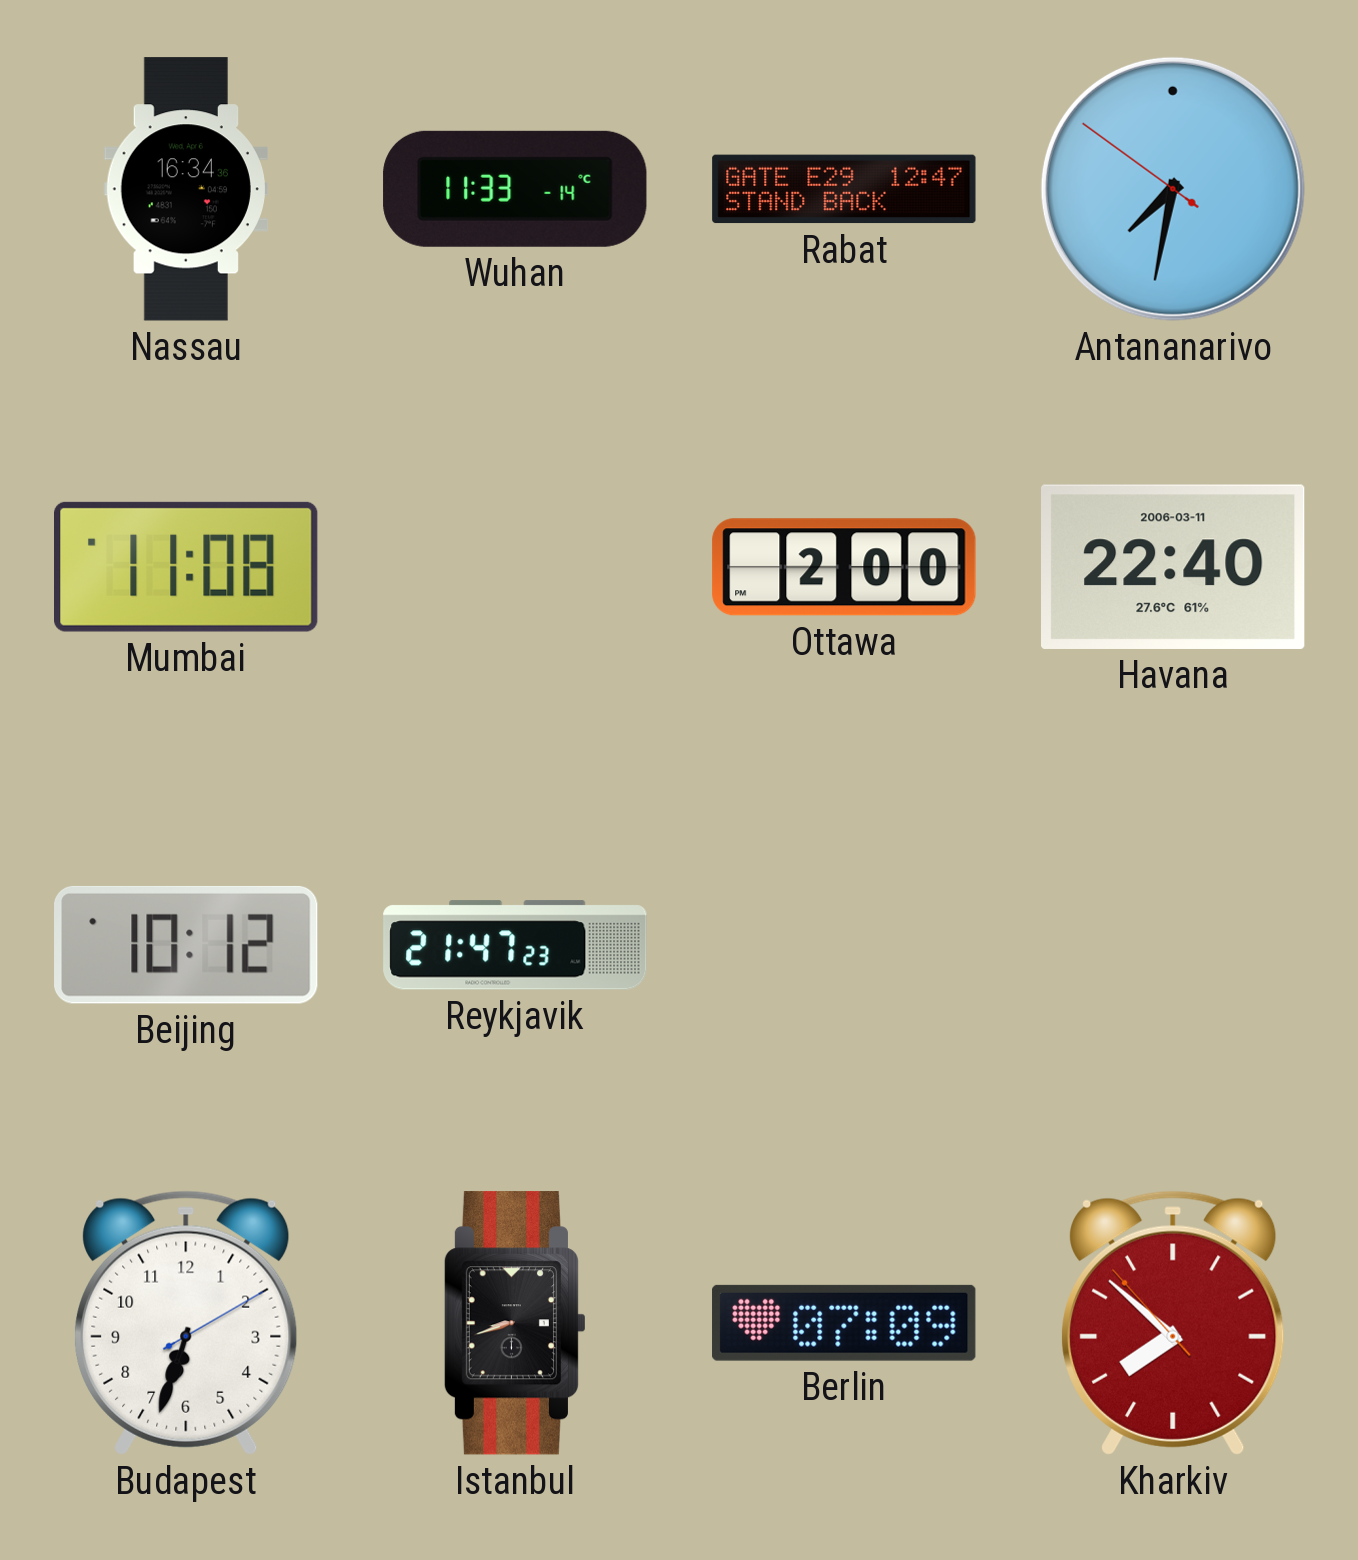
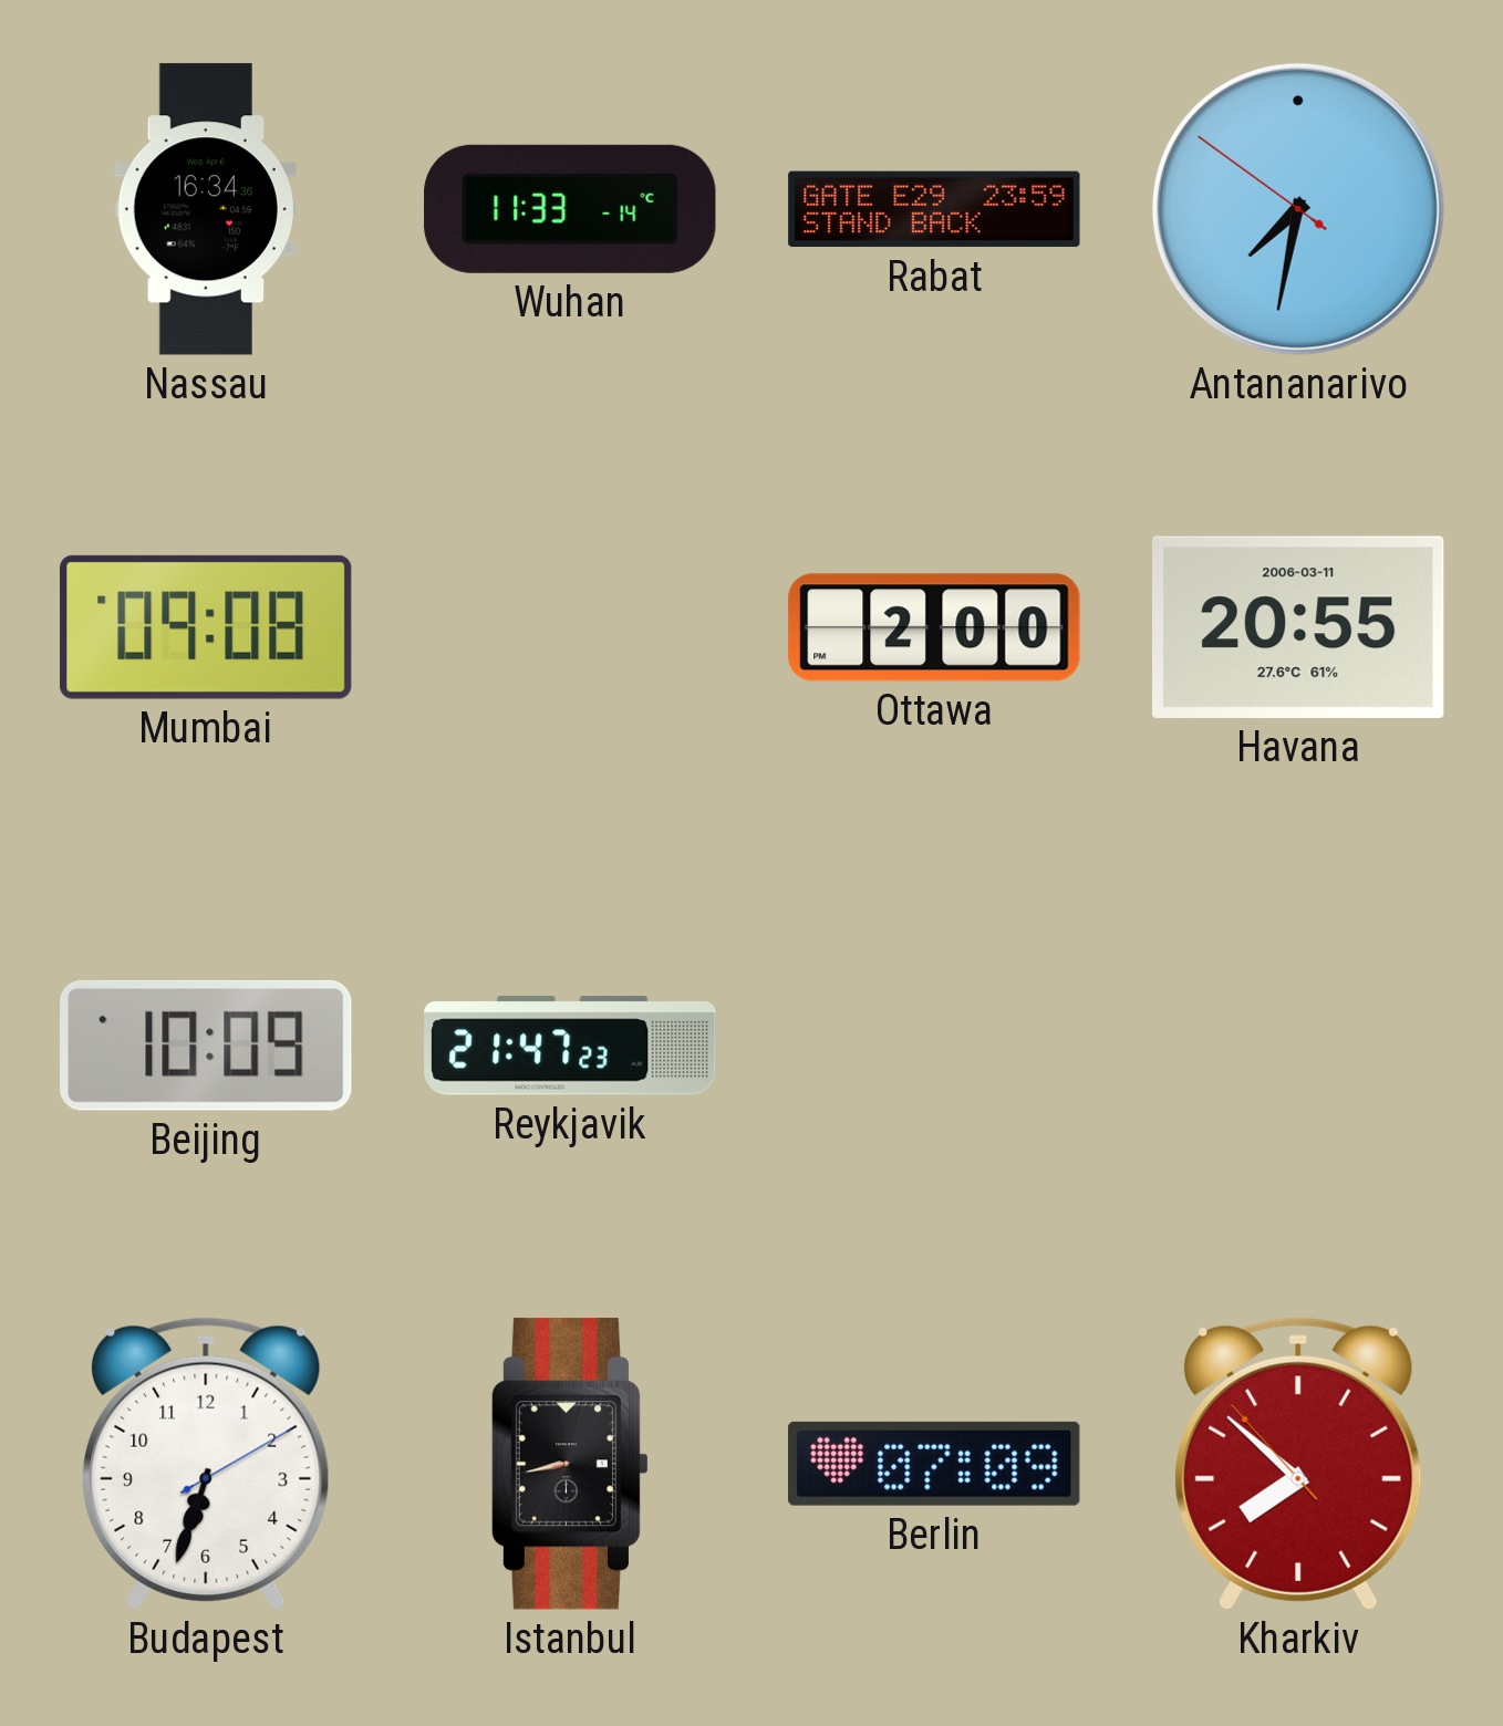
Rabat: 12:47 -> 23:59
Mumbai: 11:08 -> 09:08
Havana: 22:40 -> 20:55
Beijing: 10:12 -> 10:09
Istanbul: 8:42 -> 8:43
